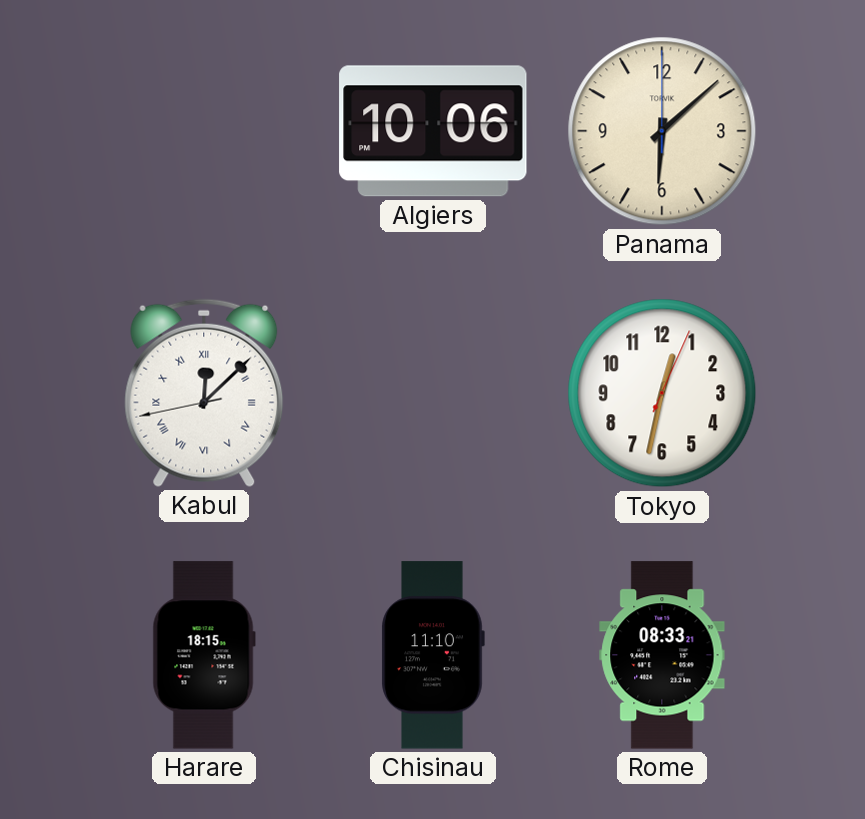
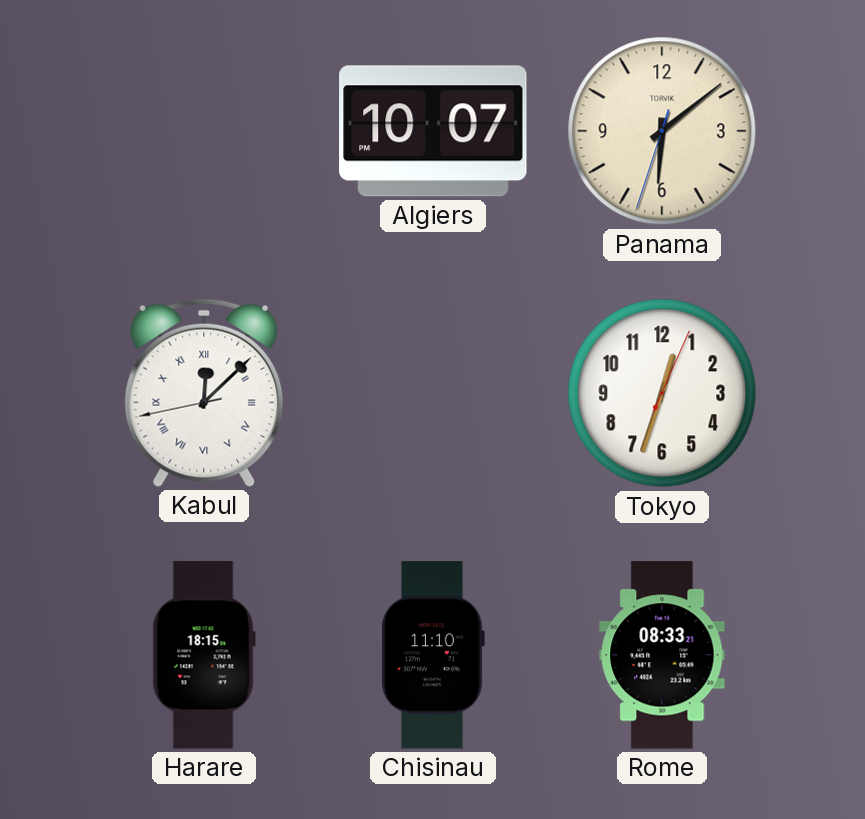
Algiers: 10:06 -> 10:07
Panama: 6:08:00 -> 6:08:33
Tokyo: 12:32 -> 12:33
